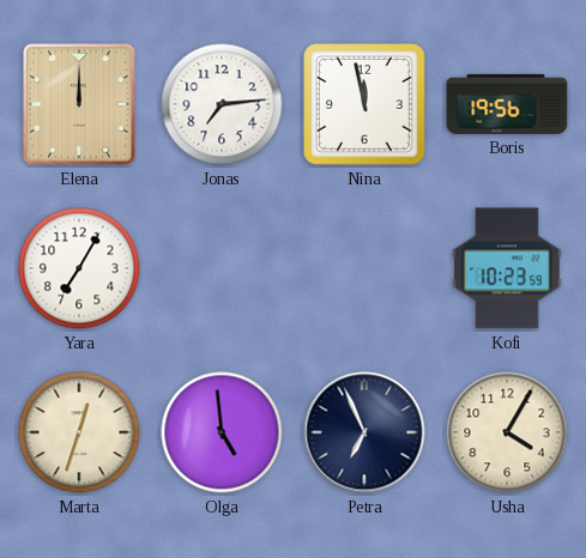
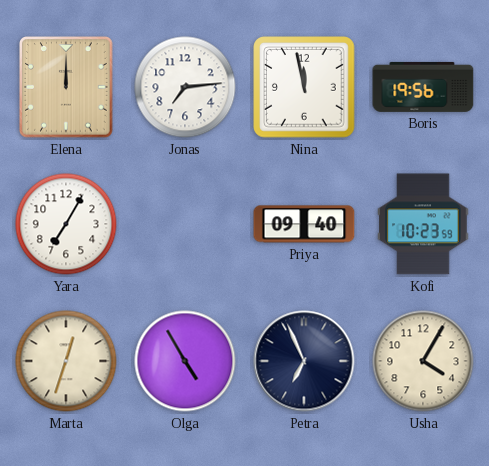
Priya: none -> 09:40
Olga: 4:59 -> 4:55
